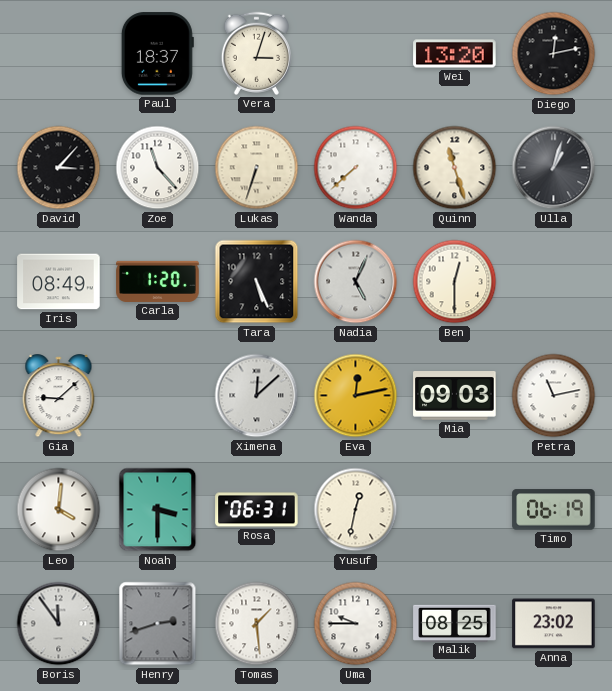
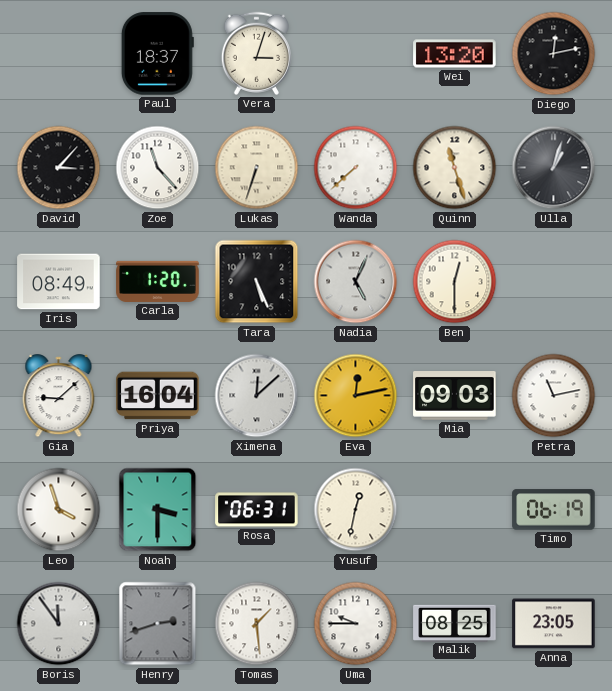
Priya: none -> 16:04
Leo: 4:01 -> 3:57
Anna: 23:02 -> 23:05
